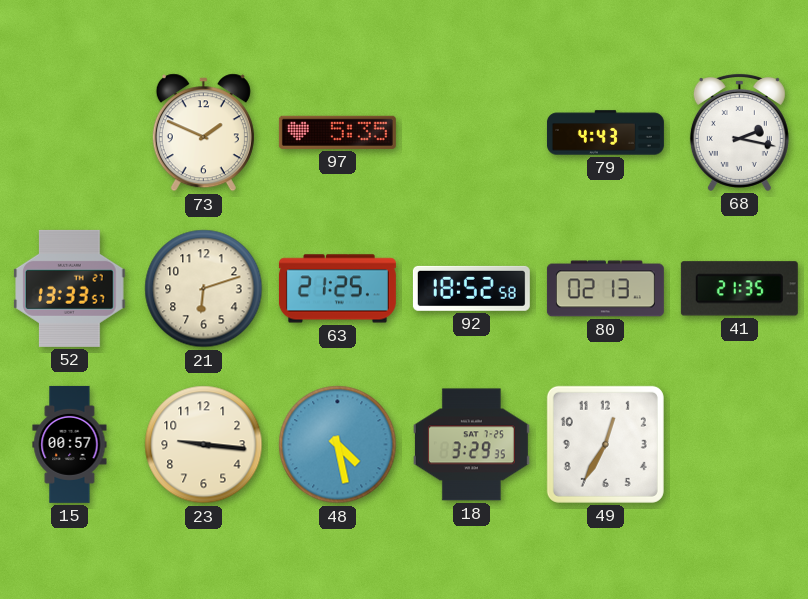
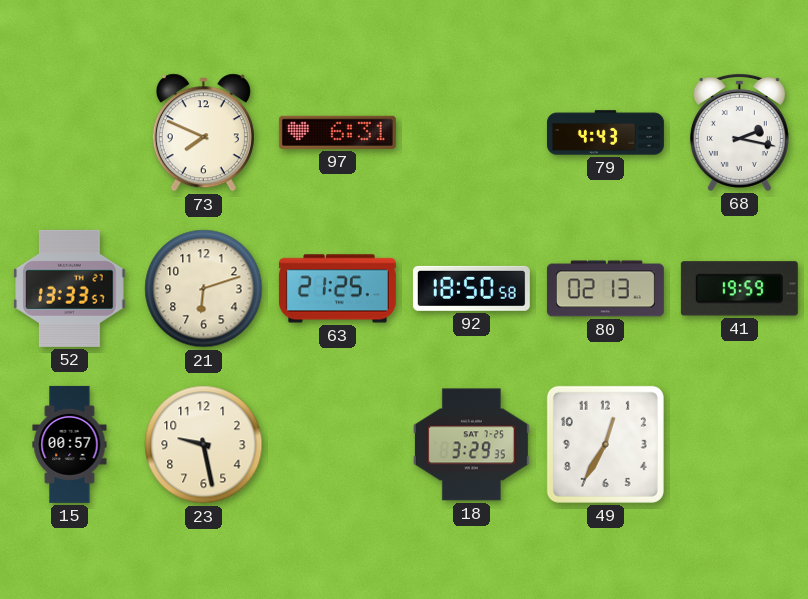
73: 1:49 -> 7:49
97: 5:35 -> 6:31
92: 18:52 -> 18:50
41: 21:35 -> 19:59
23: 9:16 -> 9:28
48: 4:28 -> none
